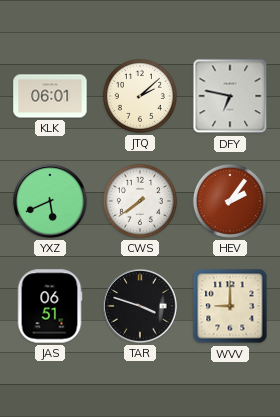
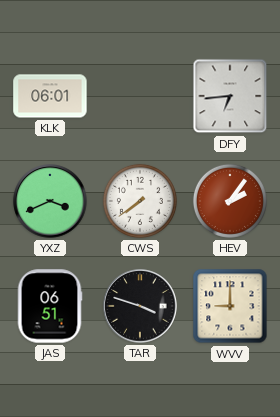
JTQ: 2:08 -> none
DFY: 6:47 -> 6:44
YXZ: 5:41 -> 3:41
